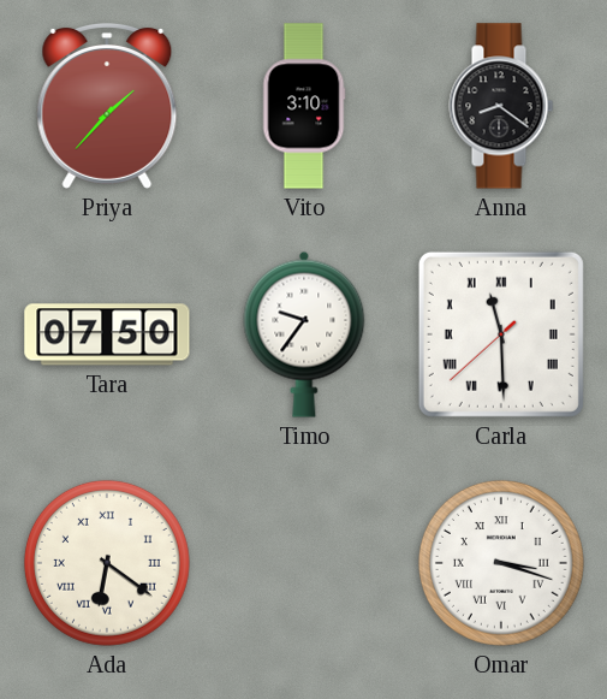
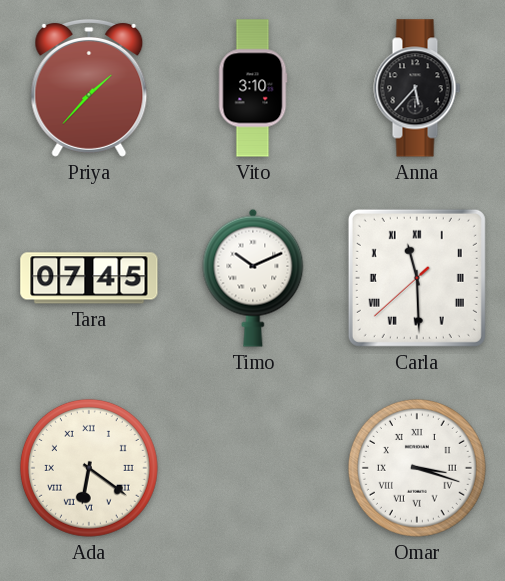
Anna: 8:21 -> 5:37
Tara: 07:50 -> 07:45
Timo: 9:36 -> 10:11
